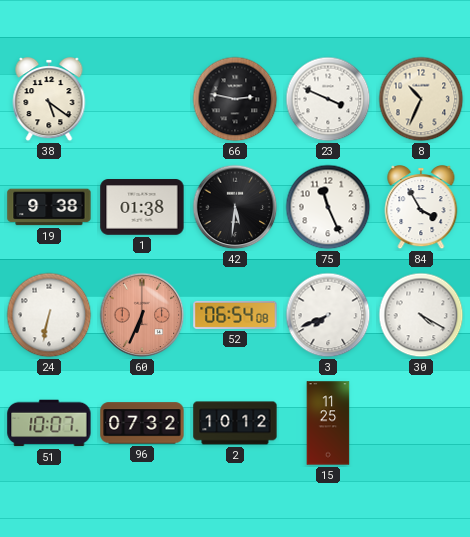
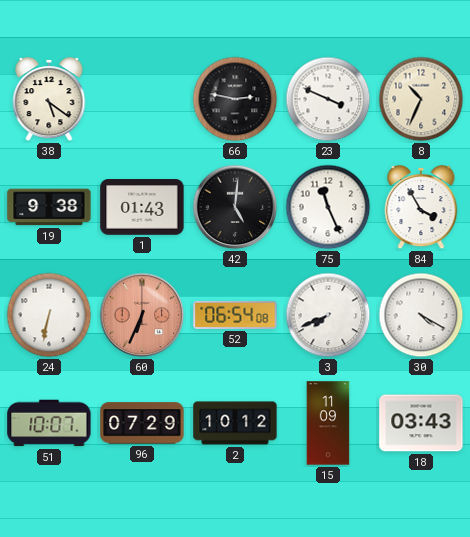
1: 01:38 -> 01:43
42: 5:31 -> 5:01
96: 07:32 -> 07:29
15: 11:25 -> 11:09
18: none -> 03:43
